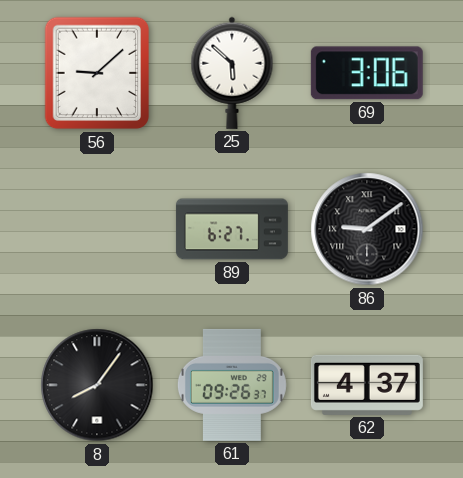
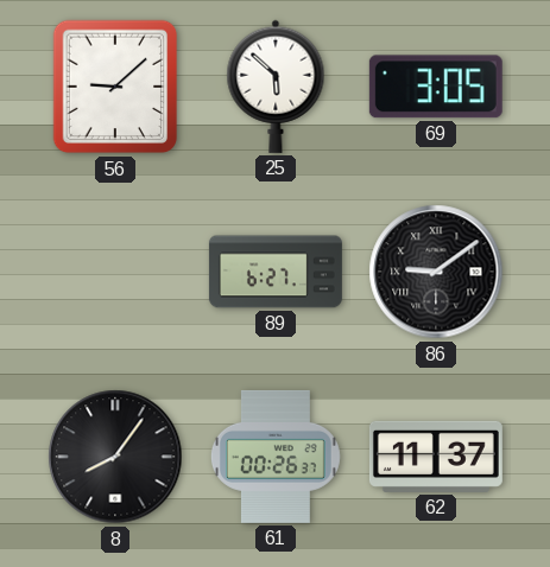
69: 3:06 -> 3:05
61: 09:26 -> 00:26
62: 4:37 -> 11:37
